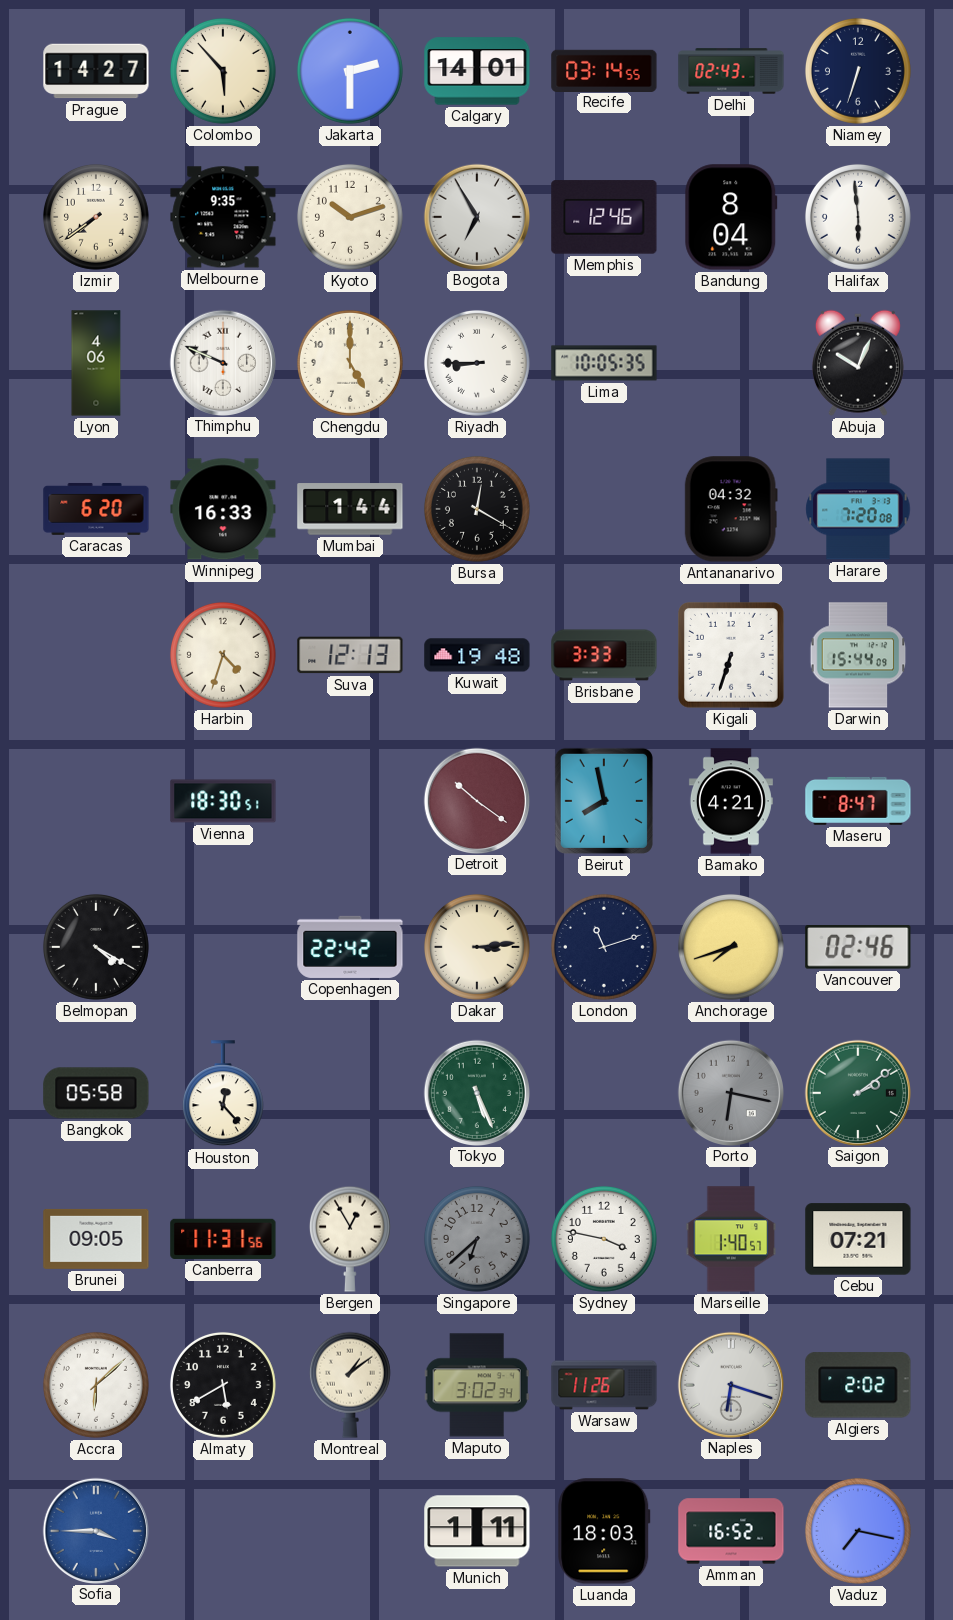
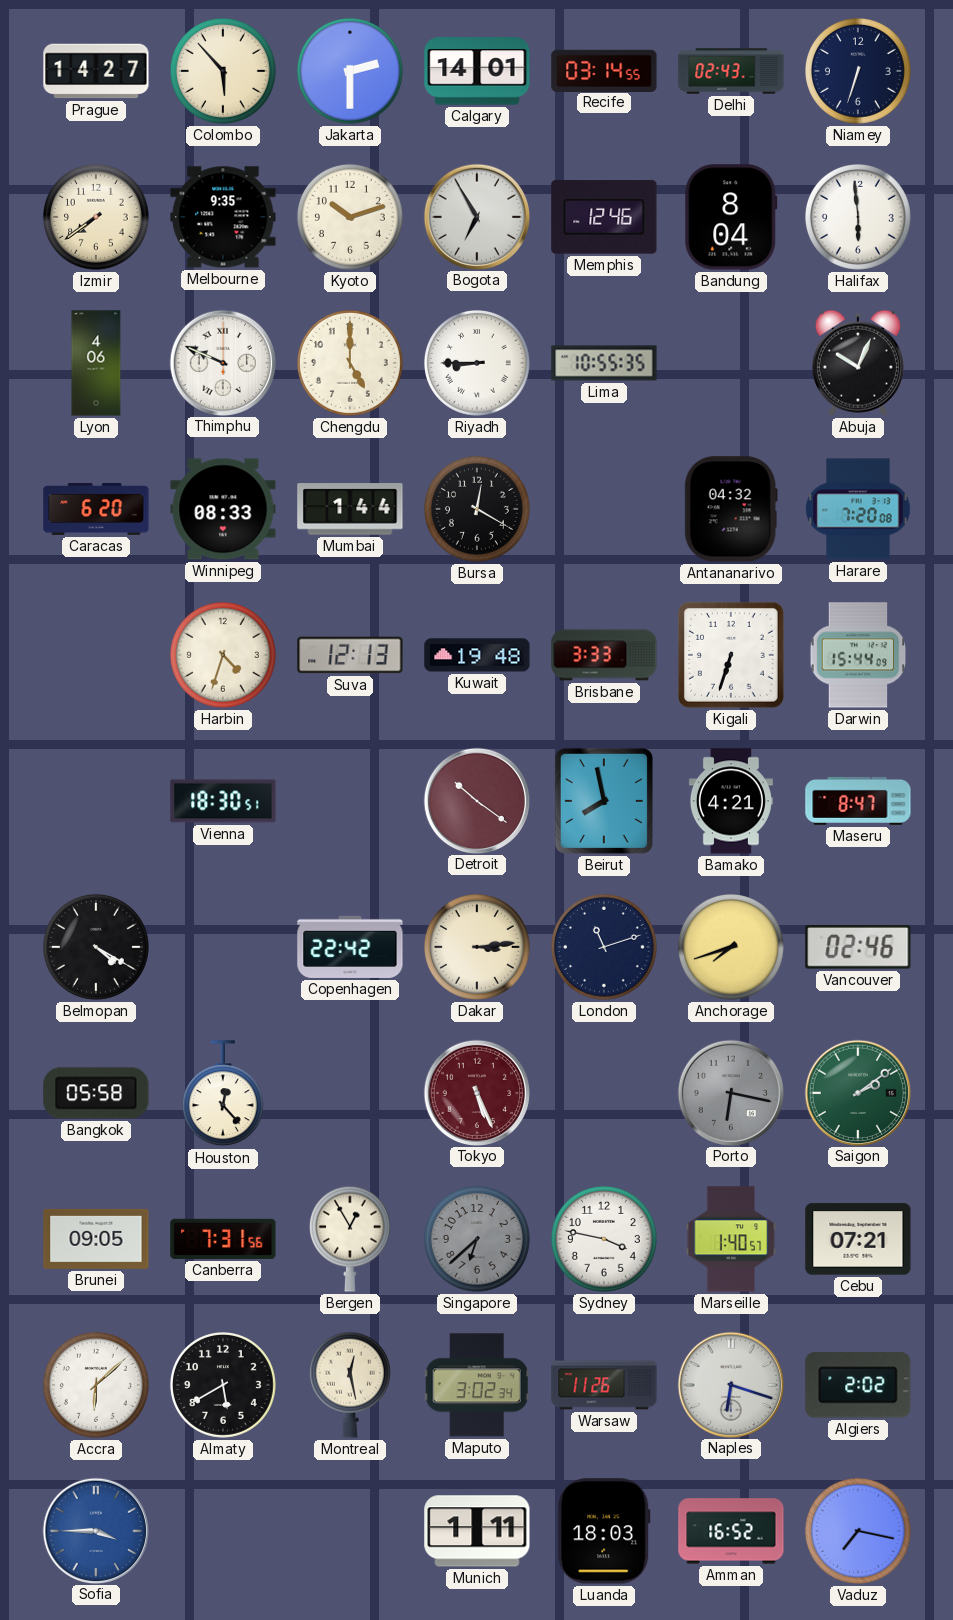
Lima: 10:05 -> 10:55
Winnipeg: 16:33 -> 08:33
Tokyo dial: green -> burgundy
Canberra: 11:31 -> 7:31
Montreal: 1:09 -> 12:28
